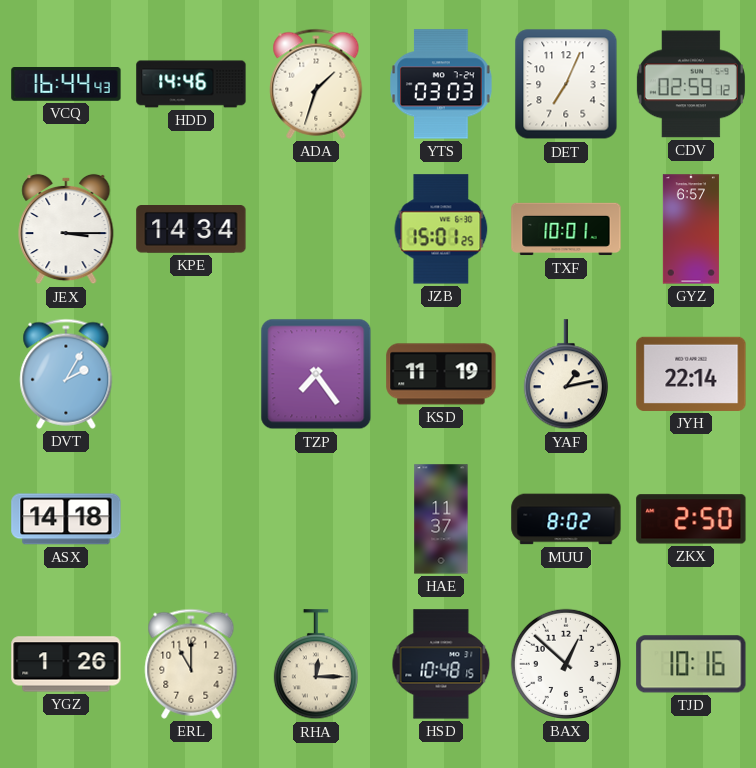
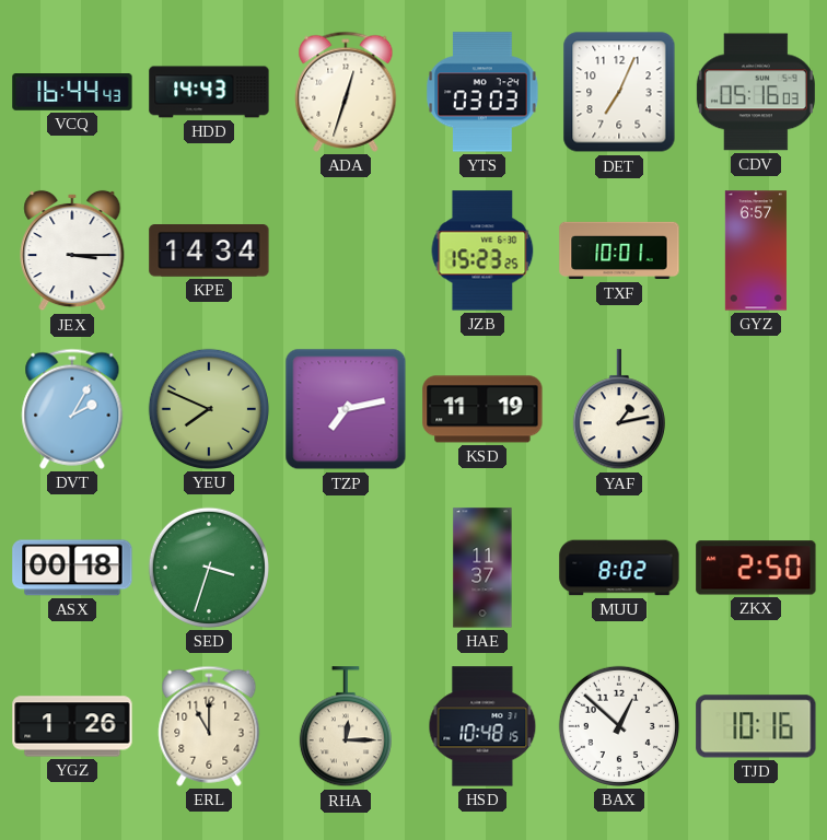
HDD: 14:46 -> 14:43
ADA: 1:33 -> 12:33
CDV: 02:59 -> 05:16
JZB: 15:01 -> 15:23
YEU: none -> 7:49
TZP: 7:24 -> 7:13
JYH: 22:14 -> none
ASX: 14:18 -> 00:18
SED: none -> 3:33
